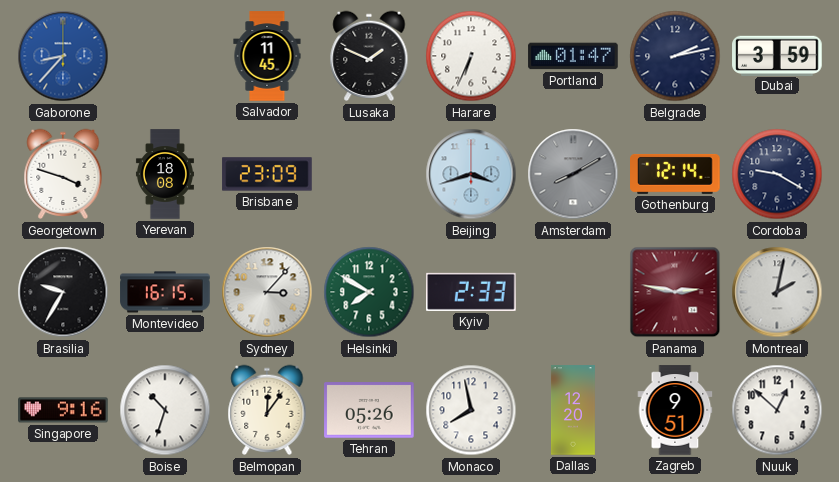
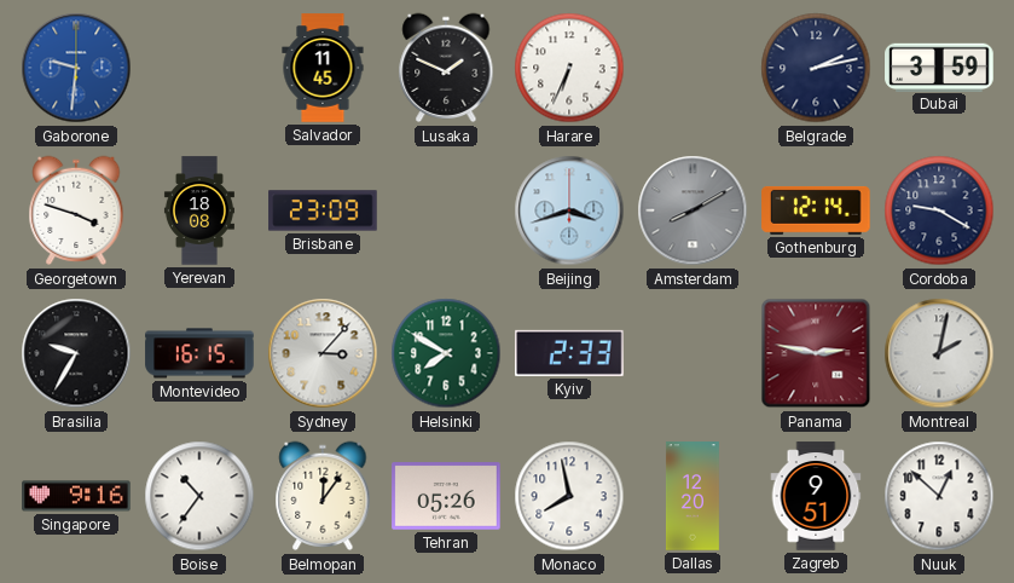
Gaborone: 8:37 -> 9:31
Portland: 01:47 -> none
Boise: 10:33 -> 10:36
